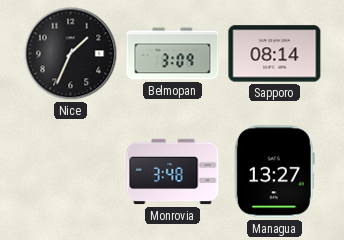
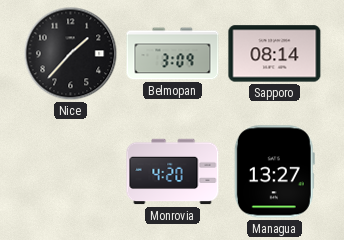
Nice: 1:34 -> 1:37
Monrovia: 3:48 -> 4:20
